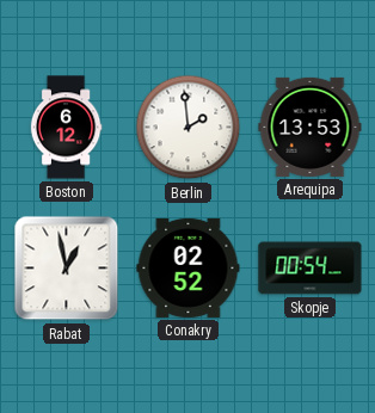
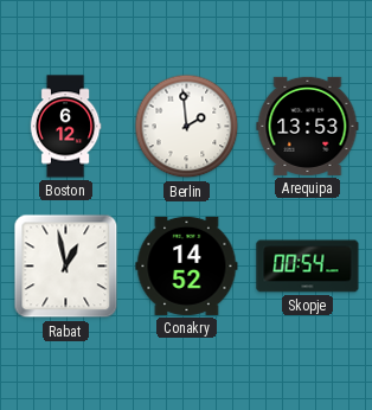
Conakry: 02:52 -> 14:52
